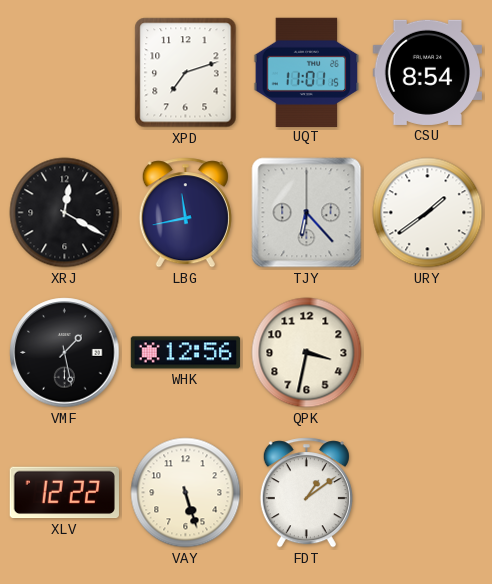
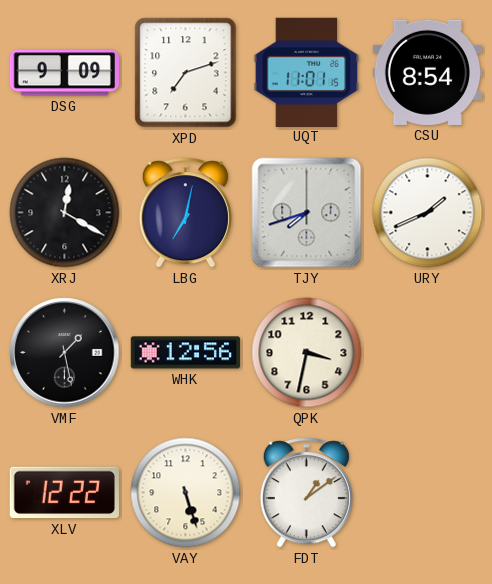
DSG: none -> 9:09
LBG: 11:43 -> 7:02
TJY: 6:23 -> 7:42
URY: 1:39 -> 1:41
